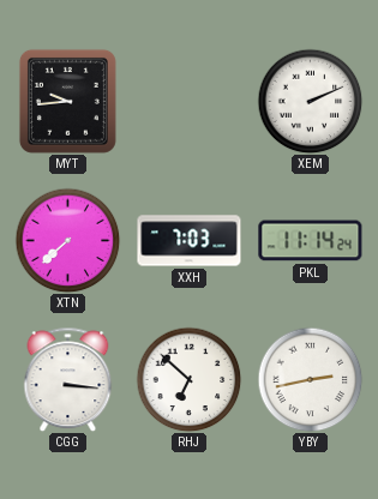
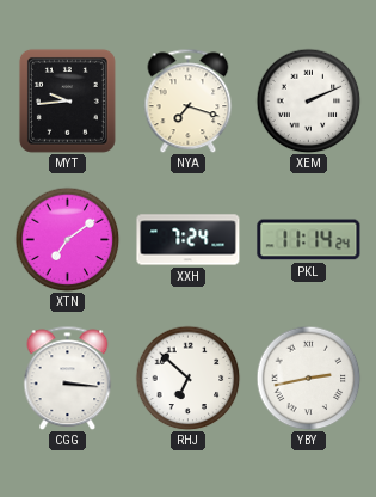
NYA: none -> 7:18
XTN: 7:38 -> 7:09
XXH: 7:03 -> 7:24
